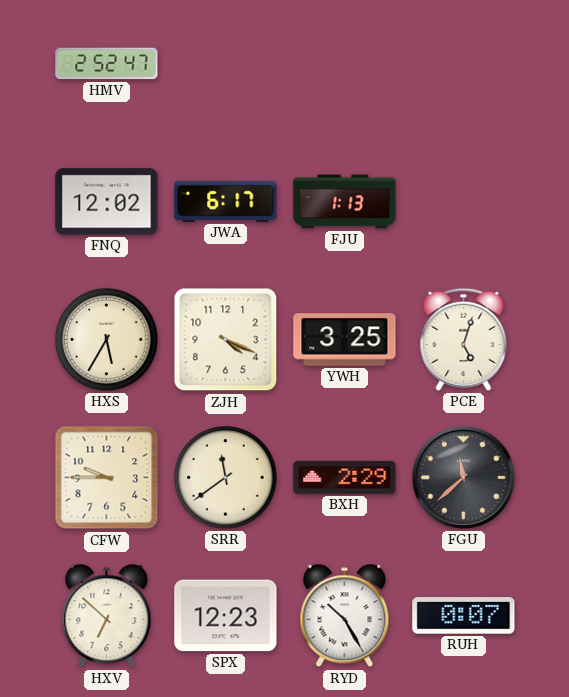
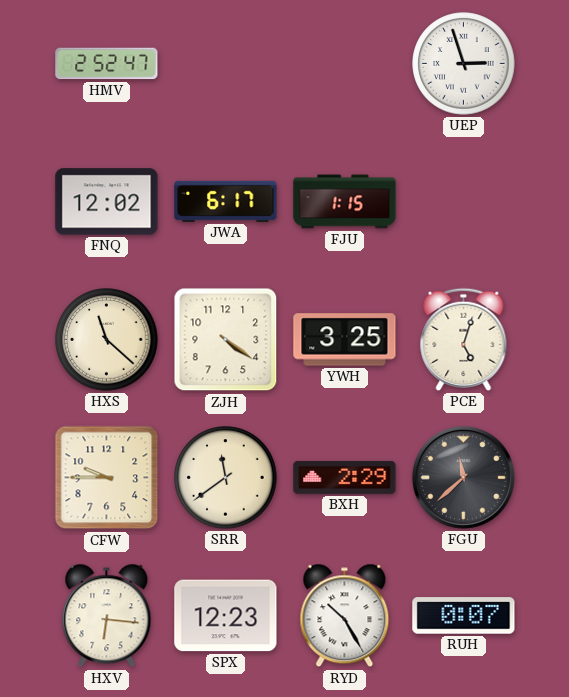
UEP: none -> 2:57
FJU: 1:13 -> 1:15
HXS: 5:35 -> 11:22
ZJH: 4:19 -> 4:21
HXV: 6:52 -> 6:16
